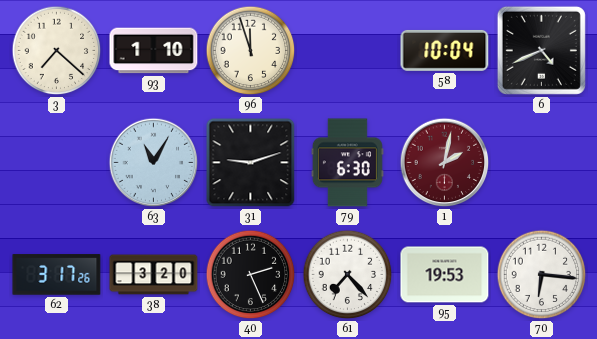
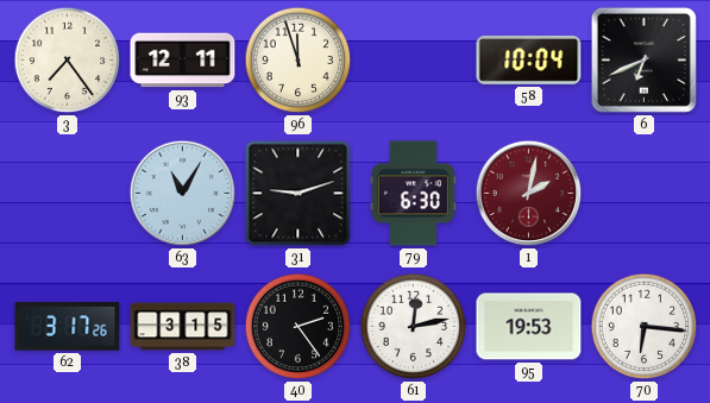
3: 7:22 -> 7:24
93: 1:10 -> 12:11
6: 4:41 -> 6:41
38: 3:20 -> 3:15
40: 2:26 -> 2:24
61: 7:23 -> 12:13
